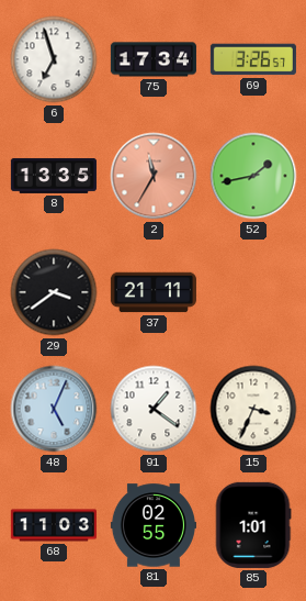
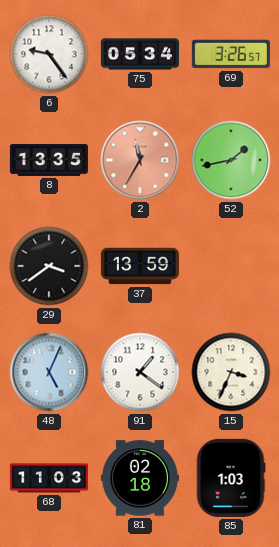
6: 6:57 -> 9:24
75: 17:34 -> 05:34
37: 21:11 -> 13:59
81: 02:55 -> 02:18
85: 1:01 -> 1:03
